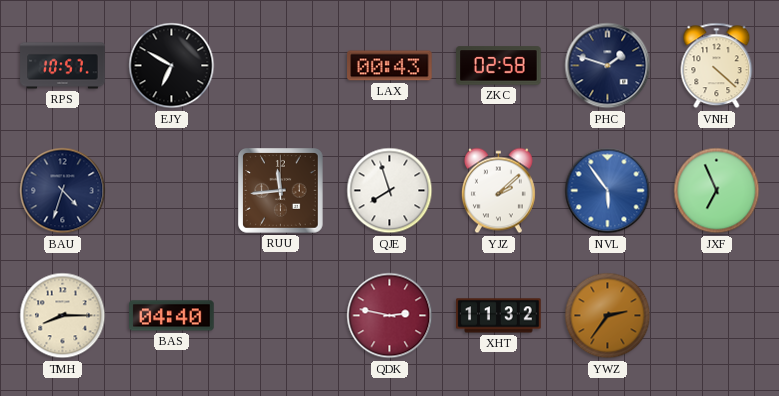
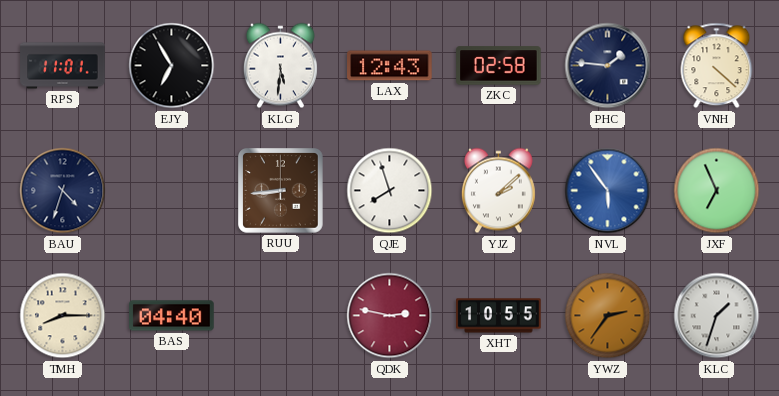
RPS: 10:57 -> 11:01
EJY: 6:50 -> 6:55
KLG: none -> 5:31
LAX: 00:43 -> 12:43
PHC: 1:48 -> 1:46
RUU: 11:44 -> 8:44
XHT: 11:32 -> 10:55
KLC: none -> 1:33
